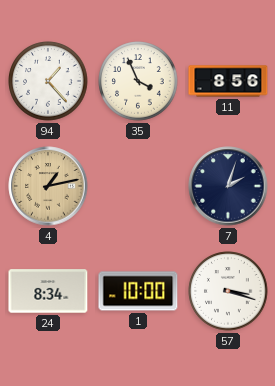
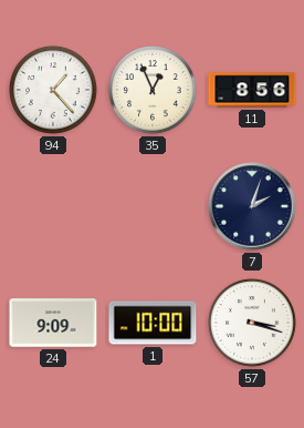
35: 3:56 -> 12:56
4: 1:13 -> none
24: 8:34 -> 9:09
